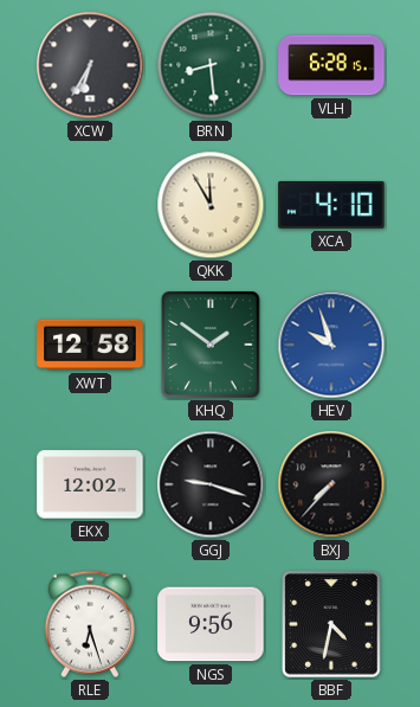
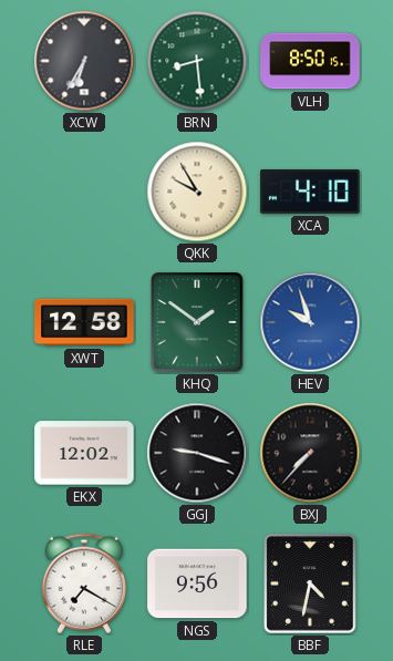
VLH: 6:28 -> 8:50
QKK: 11:55 -> 9:55
RLE: 6:27 -> 7:20
